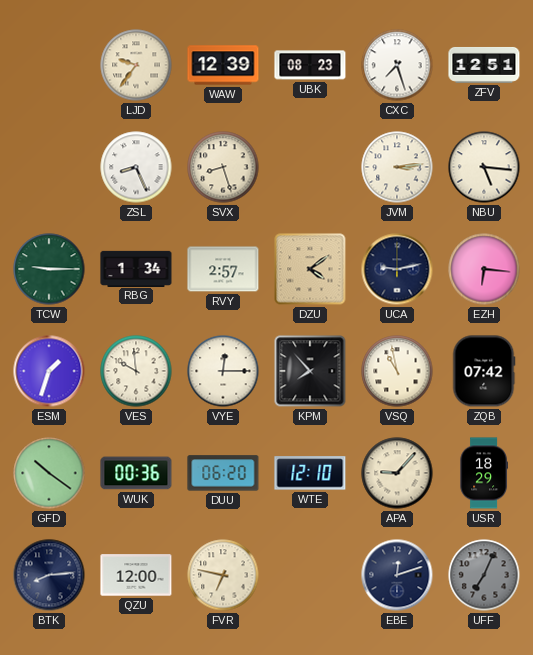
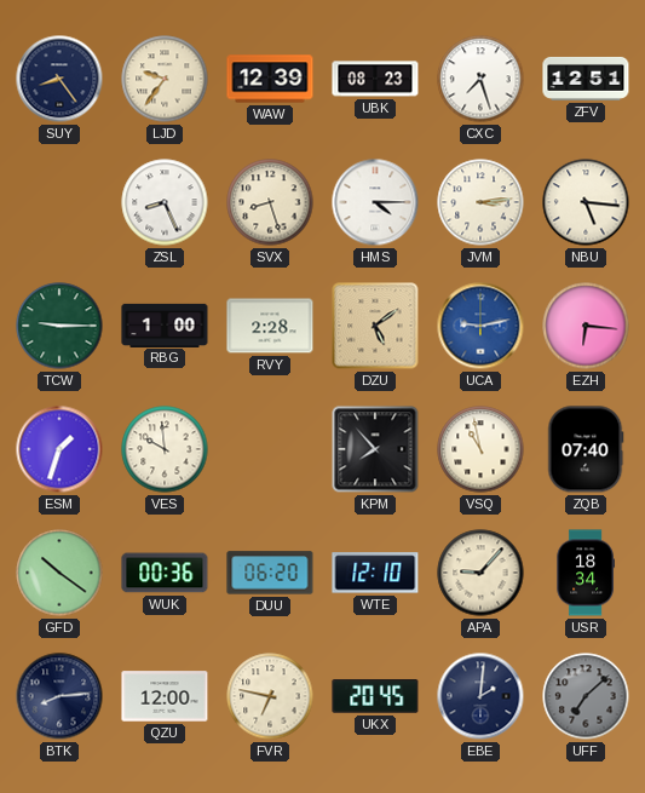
SUY: none -> 8:24
HMS: none -> 4:15
RBG: 1:34 -> 1:00
RVY: 2:57 -> 2:28
DZU: 4:09 -> 5:09
UCA dial: navy -> blue
VYE: 12:15 -> none
ZQB: 07:42 -> 07:40
USR: 18:29 -> 18:34
UKX: none -> 20:45
EBE: 12:12 -> 2:01
UFF: 7:04 -> 7:08
